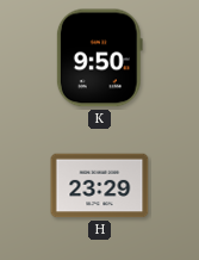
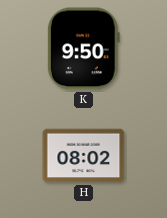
H: 23:29 -> 08:02
